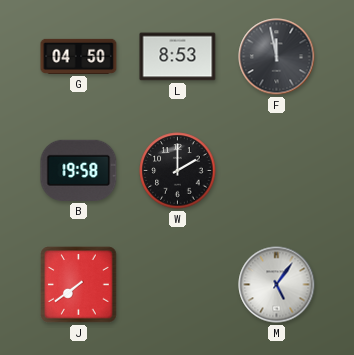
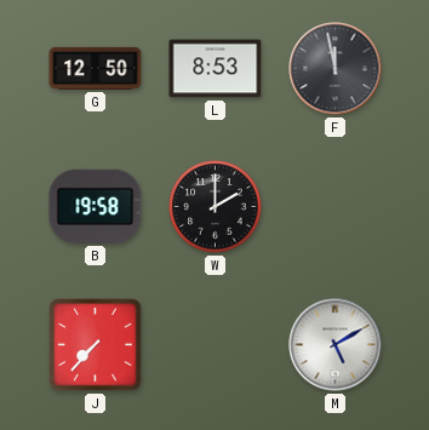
G: 04:50 -> 12:50
J: 7:39 -> 7:37
M: 5:06 -> 5:10
